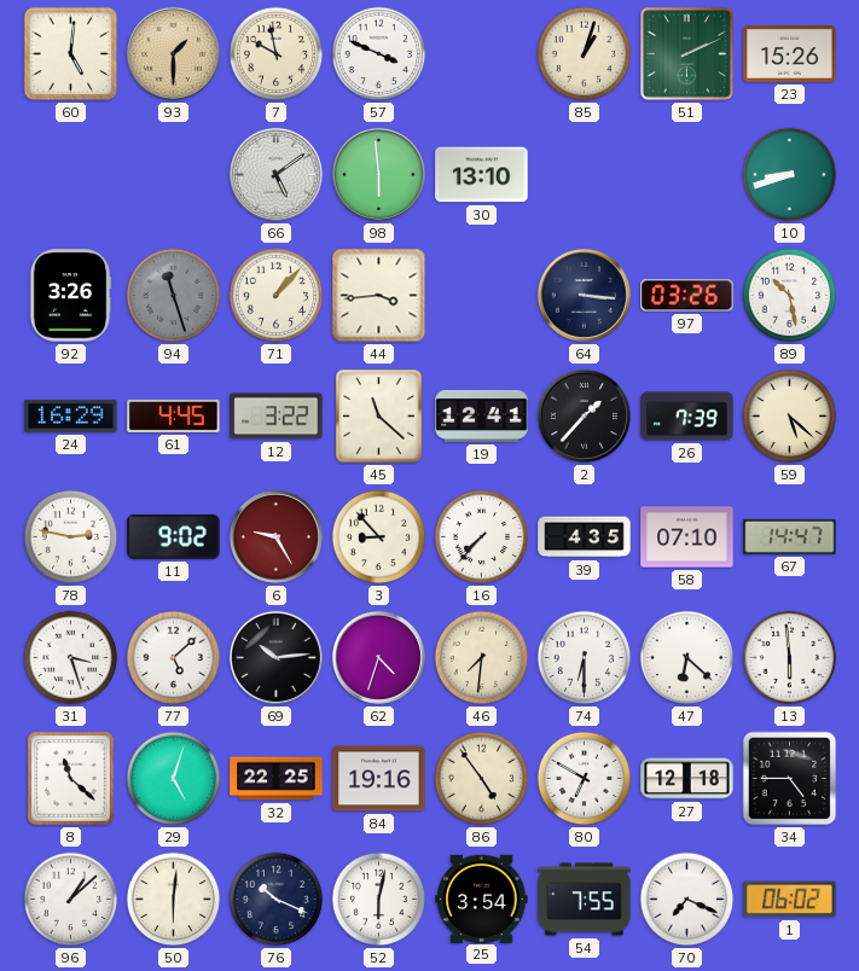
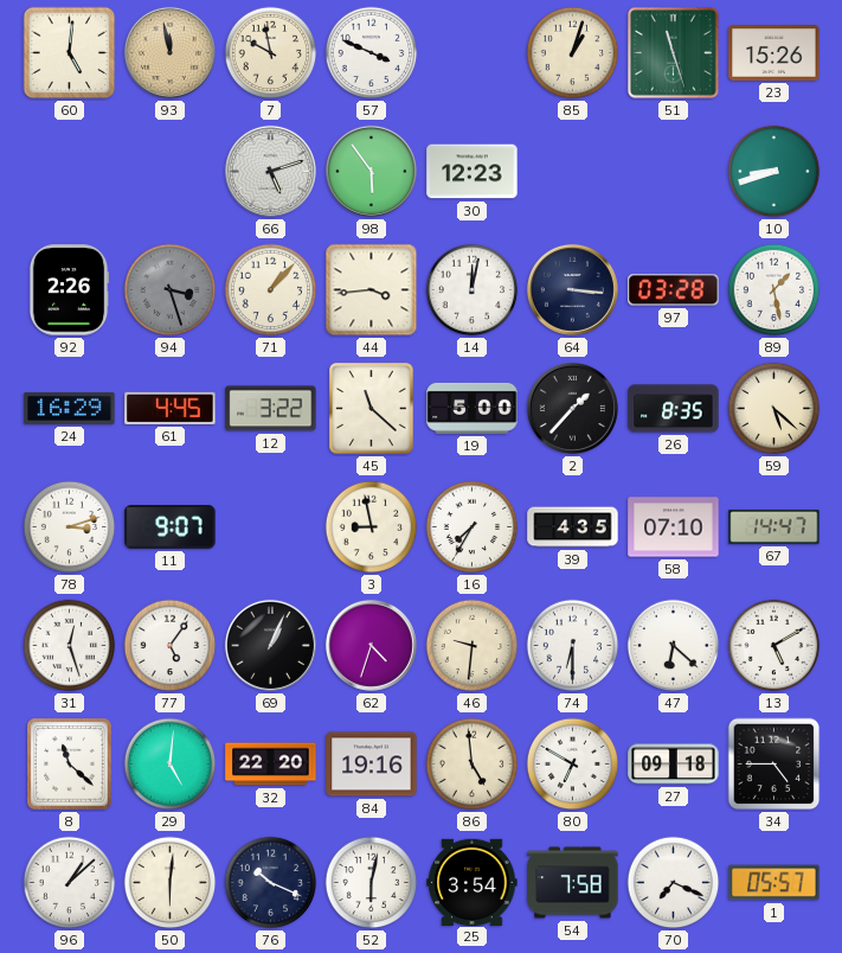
93: 1:30 -> 11:58
51: 2:11 -> 11:27
66: 5:09 -> 5:12
98: 5:59 -> 5:54
30: 13:10 -> 12:23
92: 3:26 -> 2:26
94: 11:27 -> 3:27
14: none -> 12:02
97: 03:26 -> 03:28
89: 10:28 -> 1:28
19: 12:41 -> 5:00
26: 7:39 -> 8:35
78: 2:47 -> 3:12
11: 9:02 -> 9:07
6: 9:25 -> none
3: 8:53 -> 8:58
16: 7:37 -> 7:35
31: 3:27 -> 12:27
77: 5:08 -> 5:06
69: 10:14 -> 1:04
46: 7:31 -> 9:31
13: 5:59 -> 5:10
29: 5:03 -> 5:01
32: 22:25 -> 22:20
86: 4:54 -> 4:59
27: 12:18 -> 09:18
54: 7:55 -> 7:58
1: 06:02 -> 05:57
